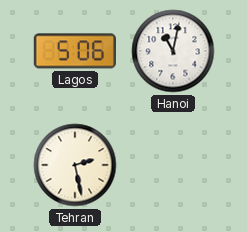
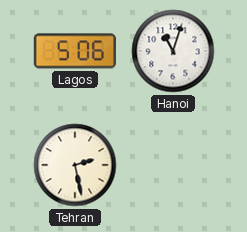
Hanoi: 11:02 -> 11:03
